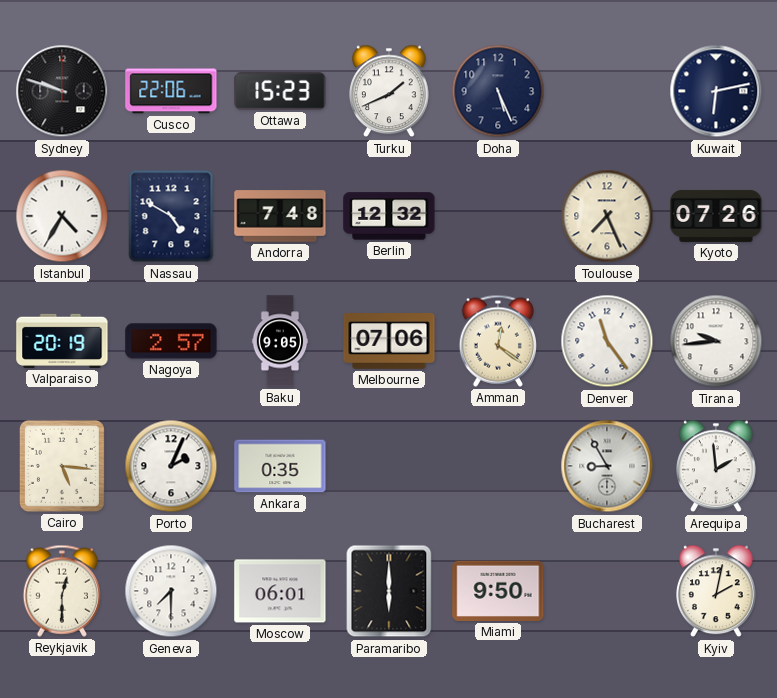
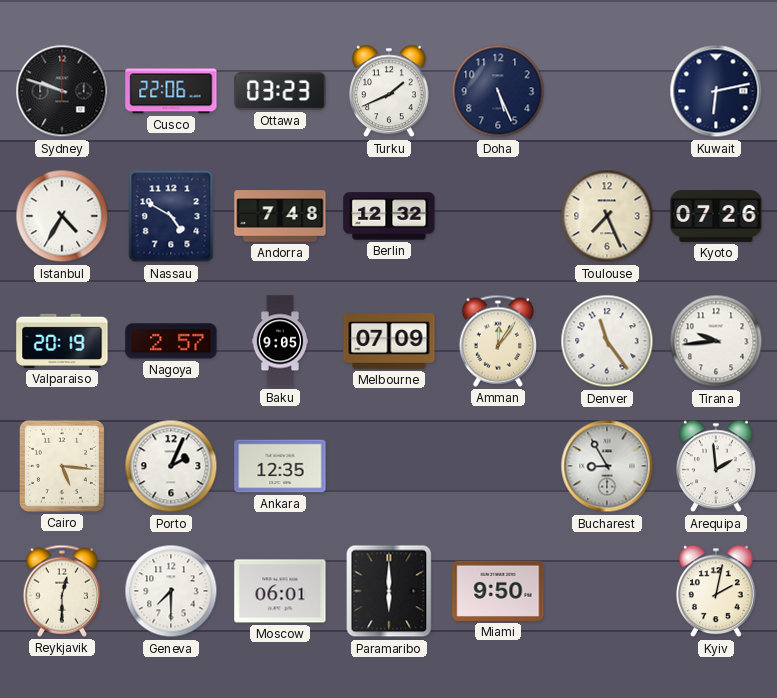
Ottawa: 15:23 -> 03:23
Melbourne: 07:06 -> 07:09
Amman: 12:21 -> 12:06
Ankara: 0:35 -> 12:35
